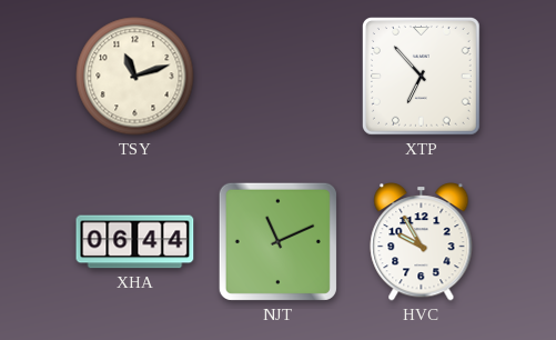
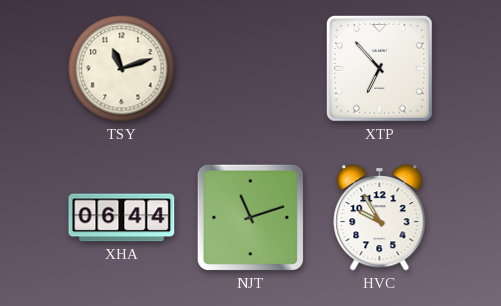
NJT: 11:11 -> 11:12
